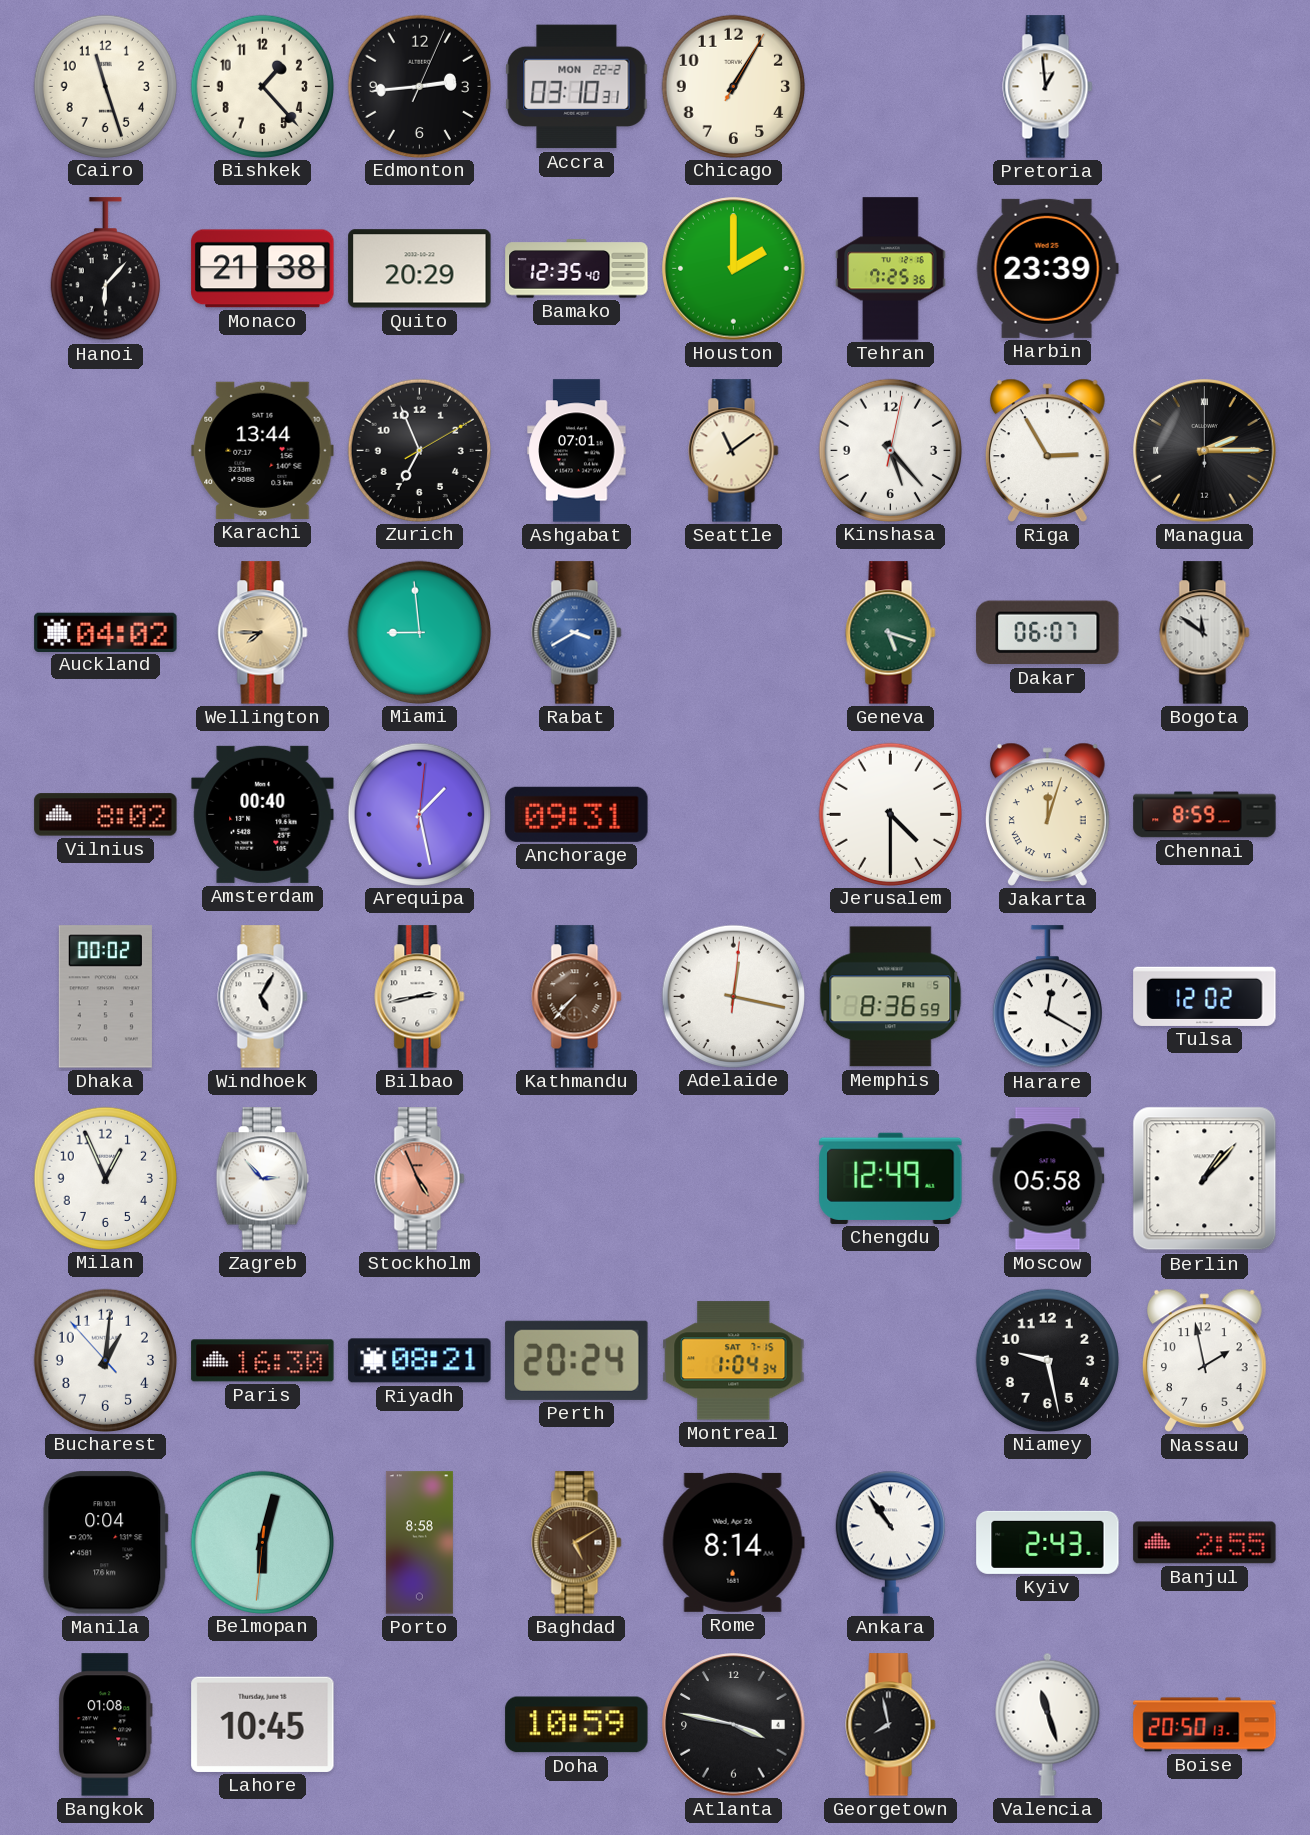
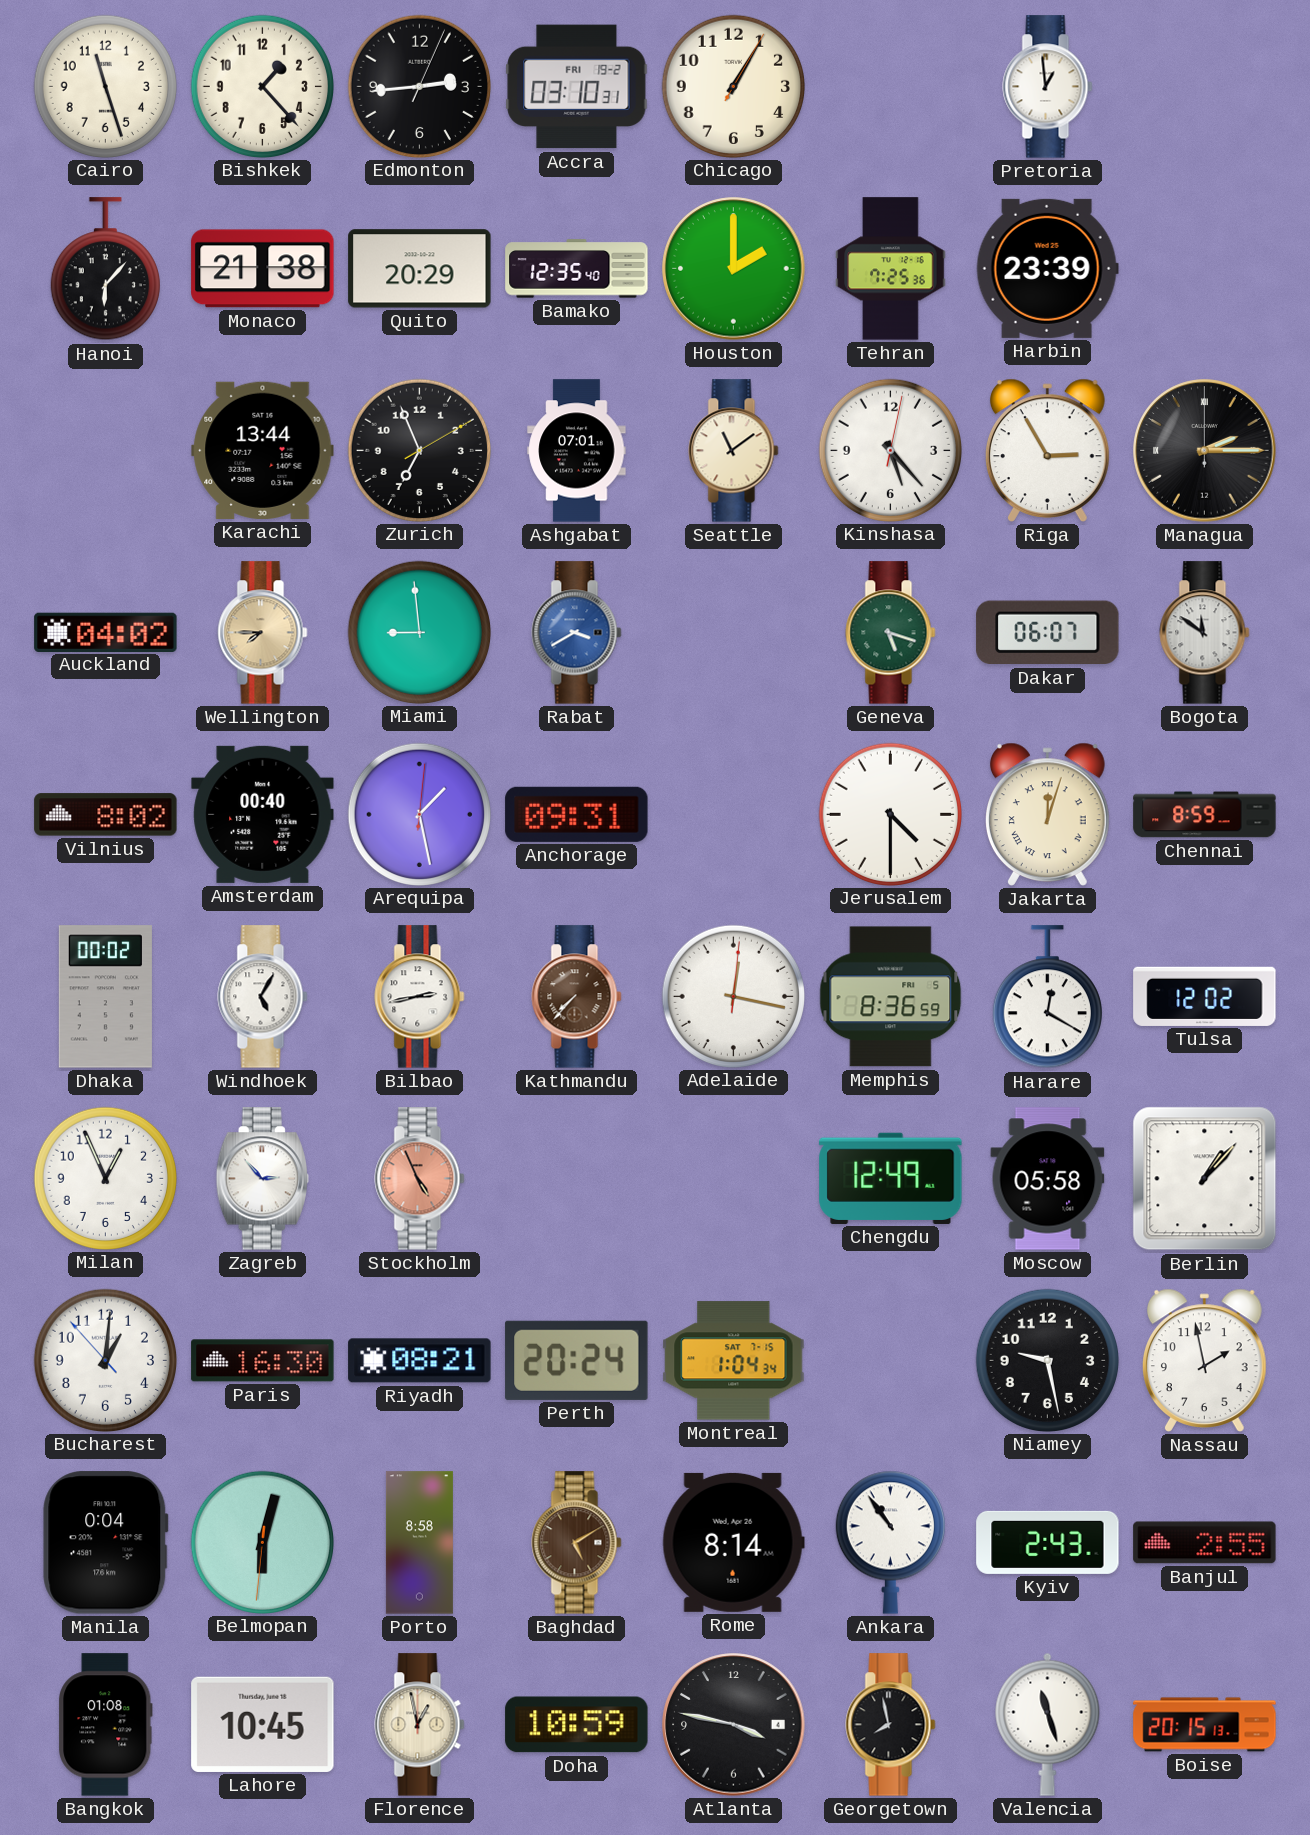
Accra date: MON 22-2 -> FRI 19-2
Florence: none -> 12:58
Boise: 20:50 -> 20:15
